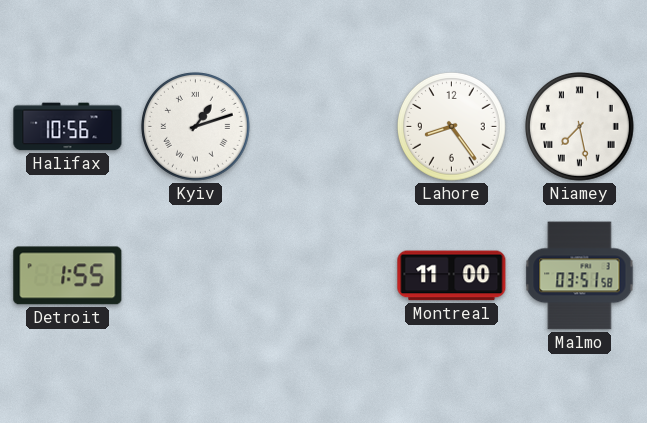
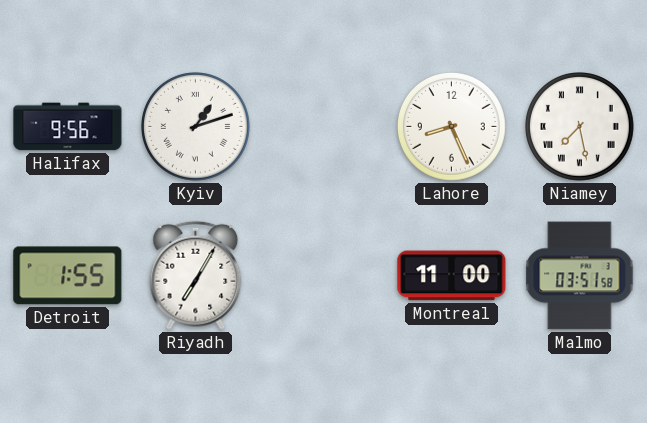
Halifax: 10:56 -> 9:56
Lahore: 8:24 -> 8:26
Riyadh: none -> 7:05
